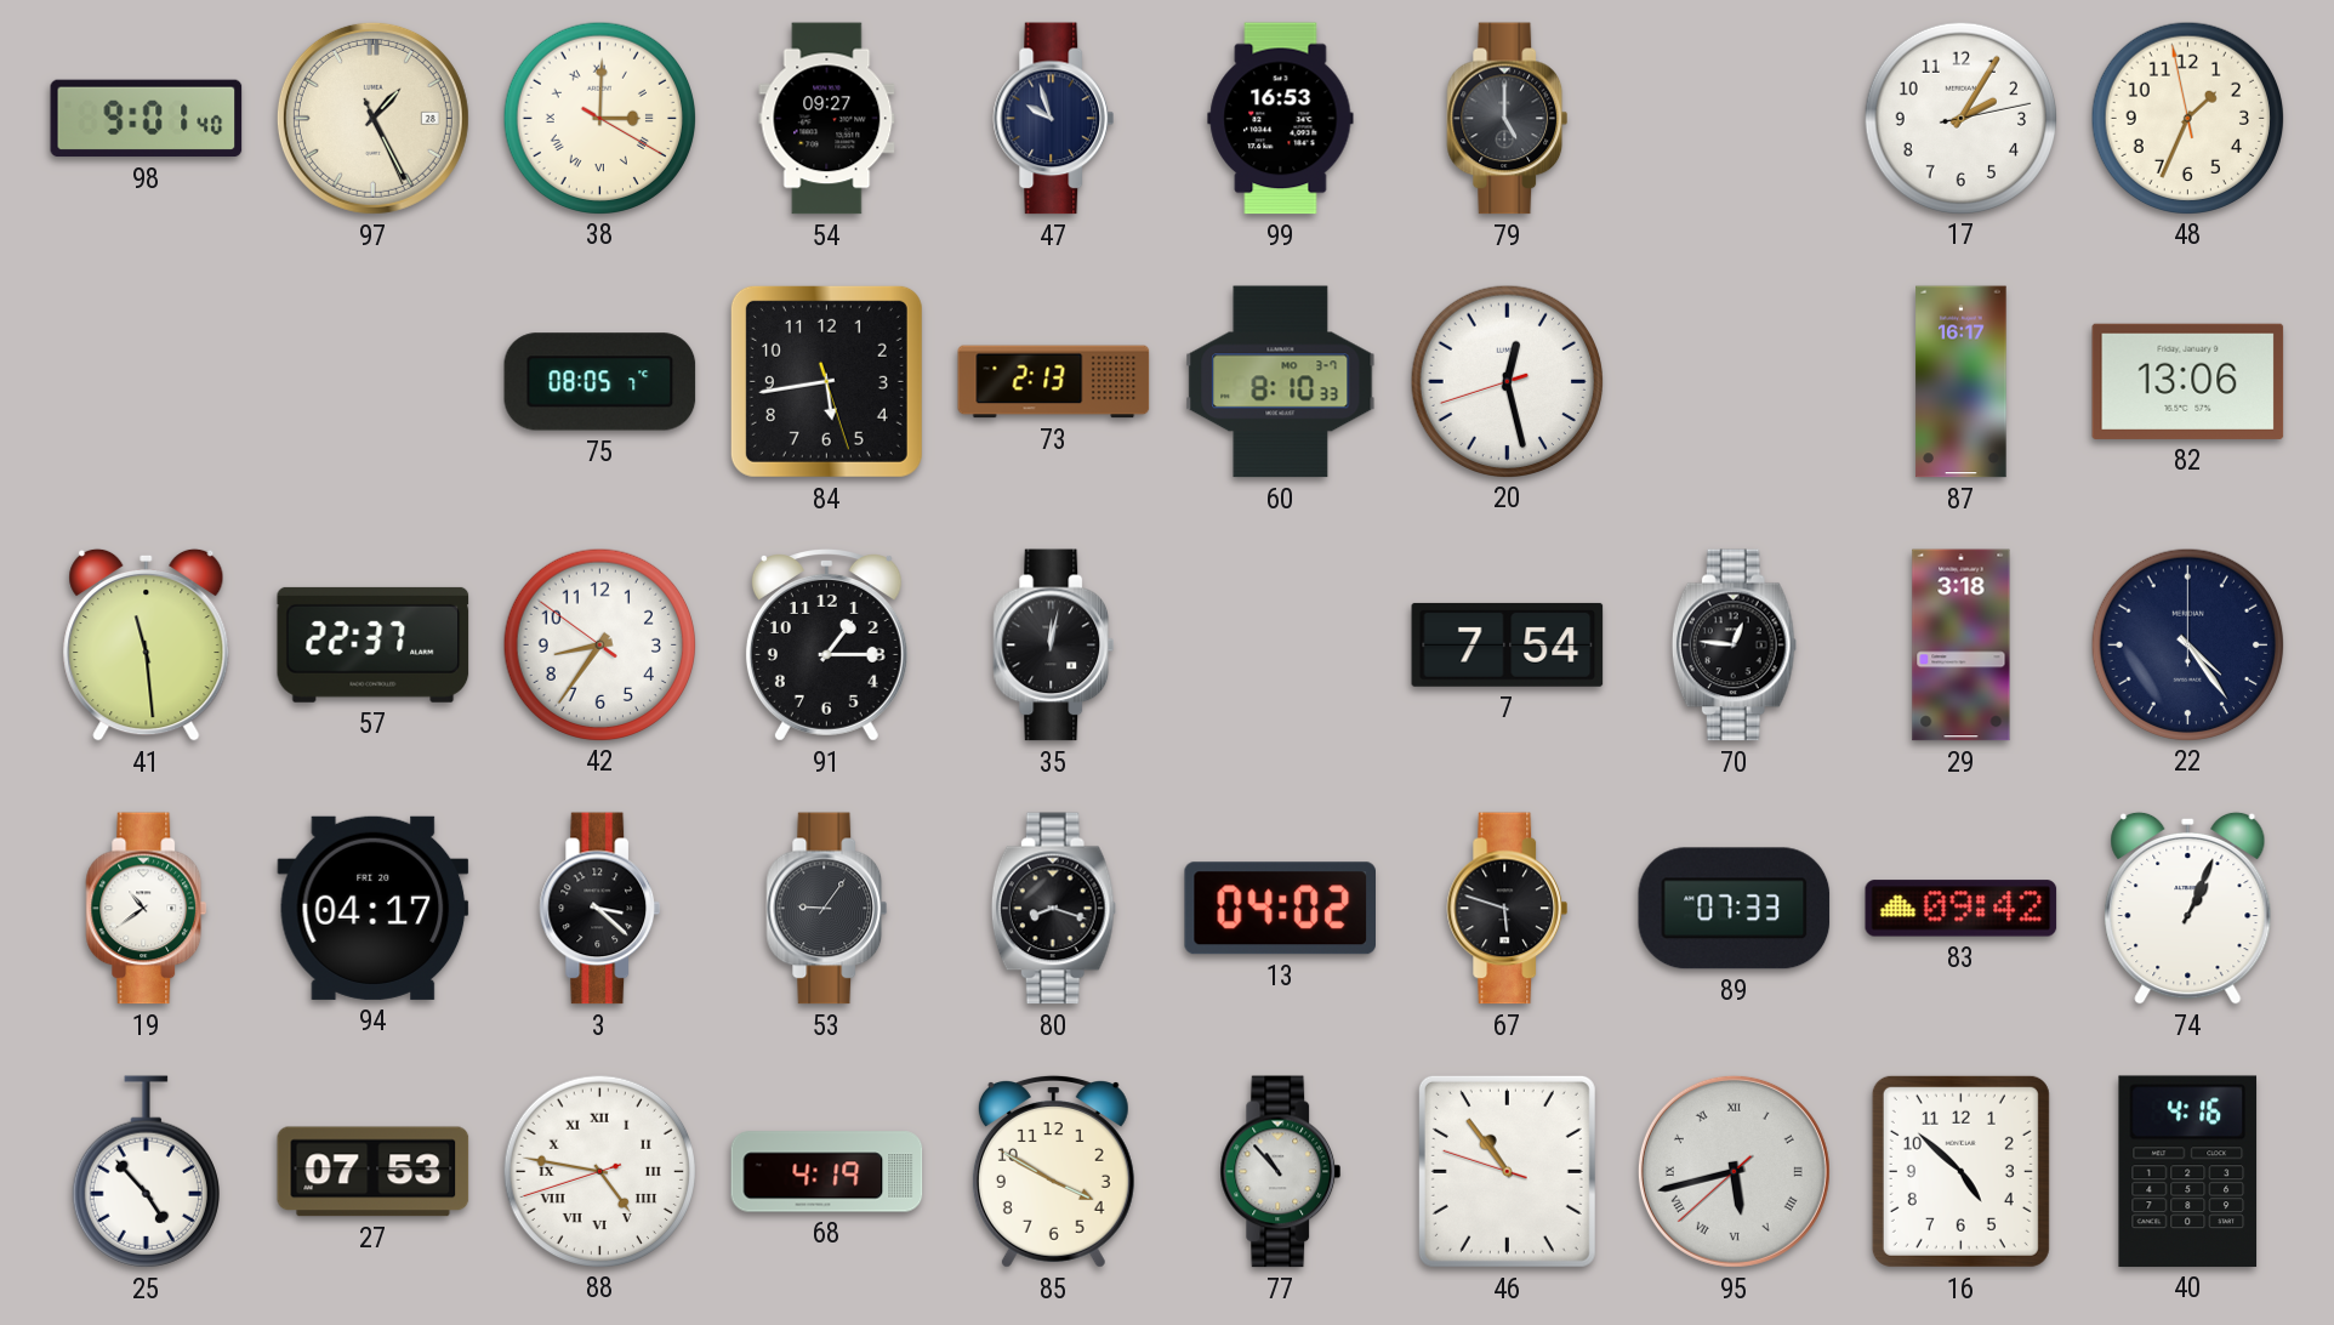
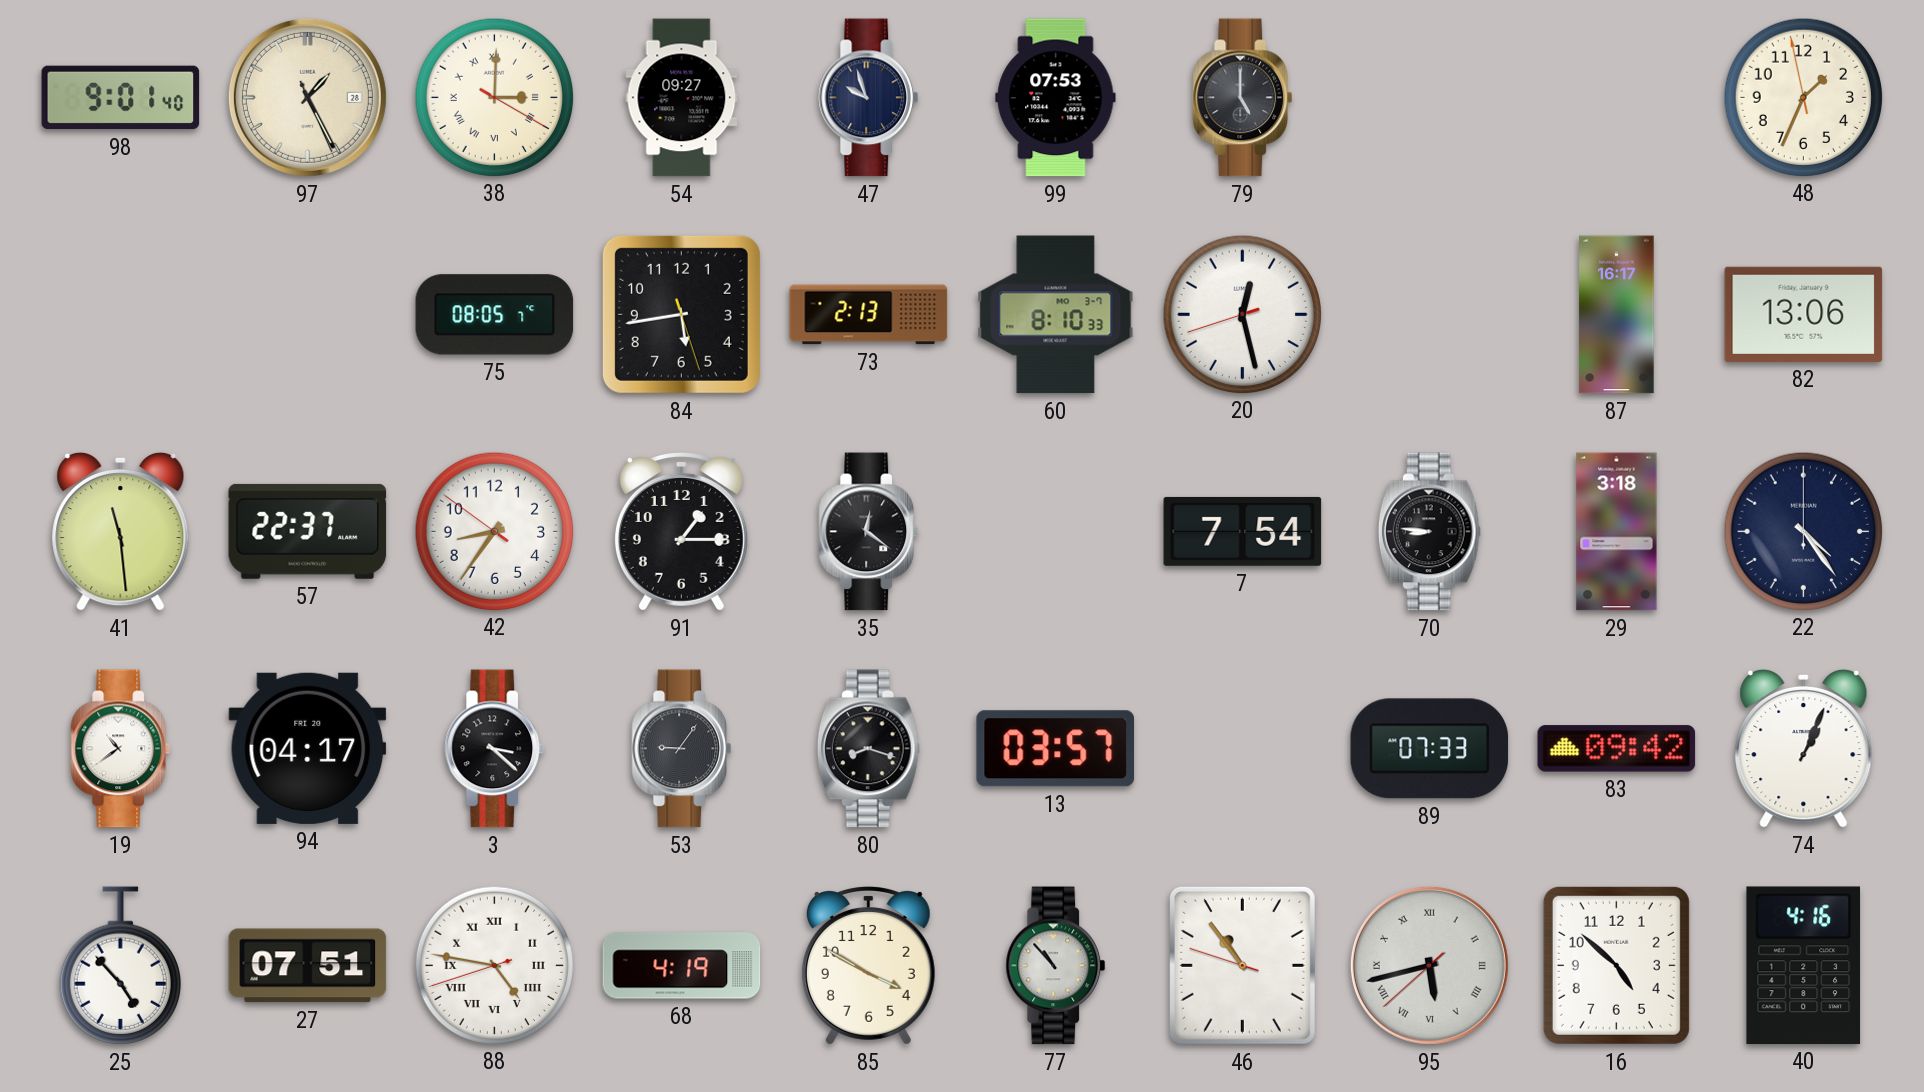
99: 16:53 -> 07:53
17: 2:05 -> none
35: 12:02 -> 12:21
70: 12:46 -> 8:46
13: 04:02 -> 03:57
67: 5:48 -> none
27: 07:53 -> 07:51
